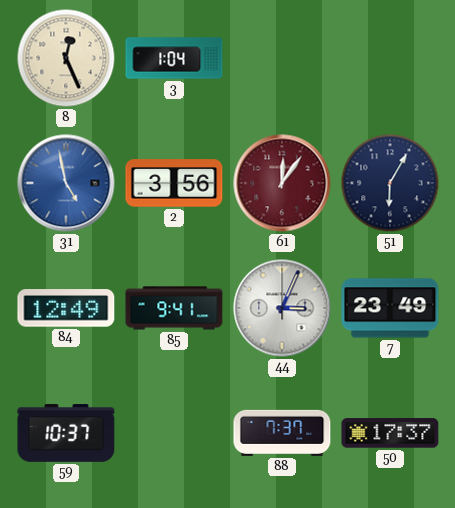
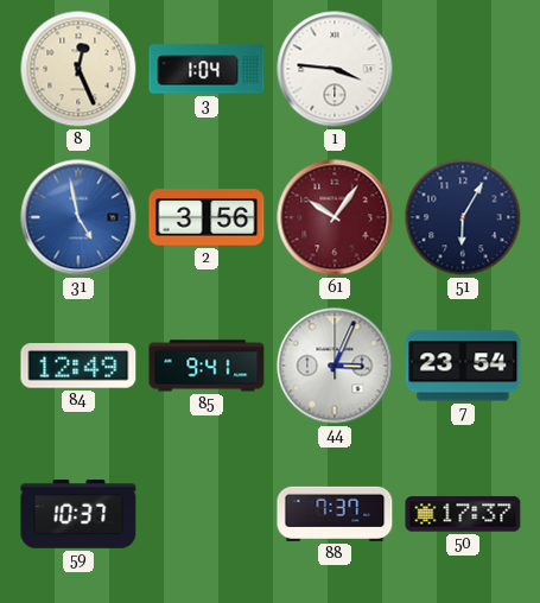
1: none -> 3:46
61: 12:06 -> 10:06
7: 23:49 -> 23:54
